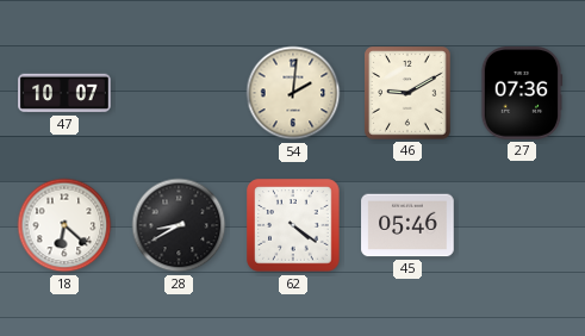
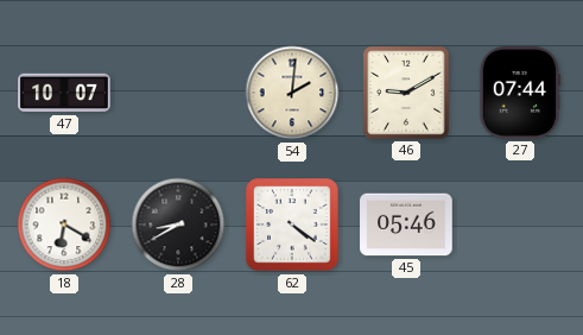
27: 07:36 -> 07:44
18: 6:22 -> 6:20
